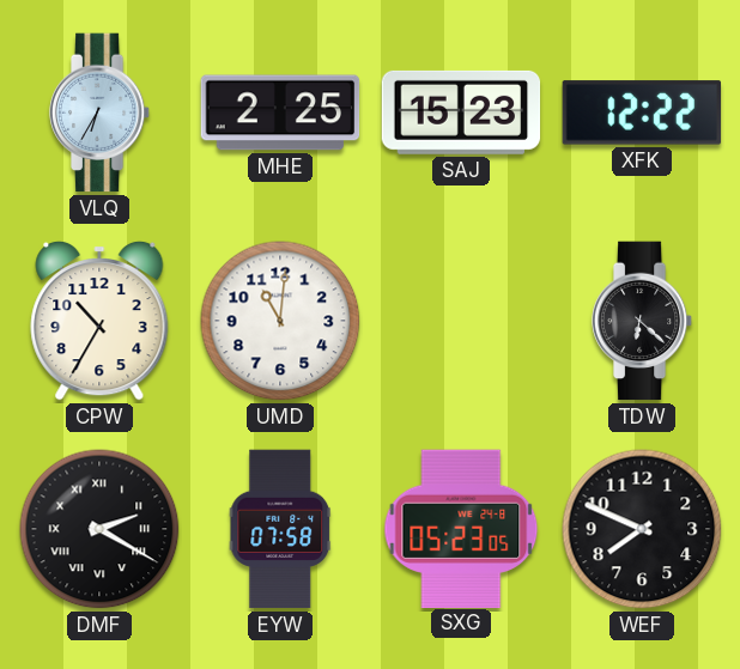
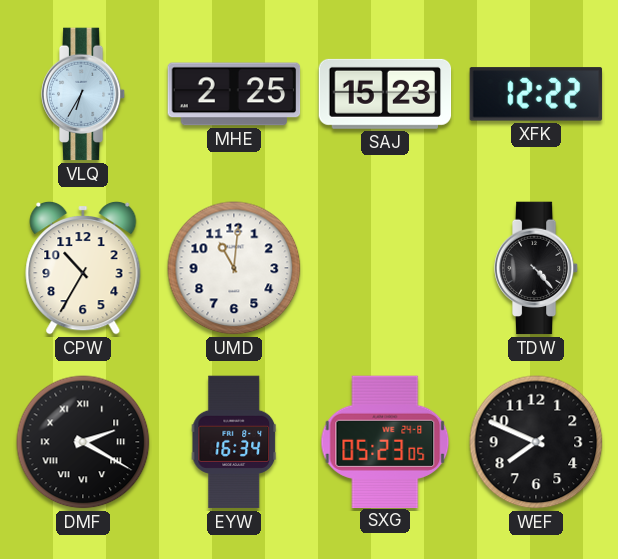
TDW: 6:22 -> 4:23
EYW: 07:58 -> 16:34
